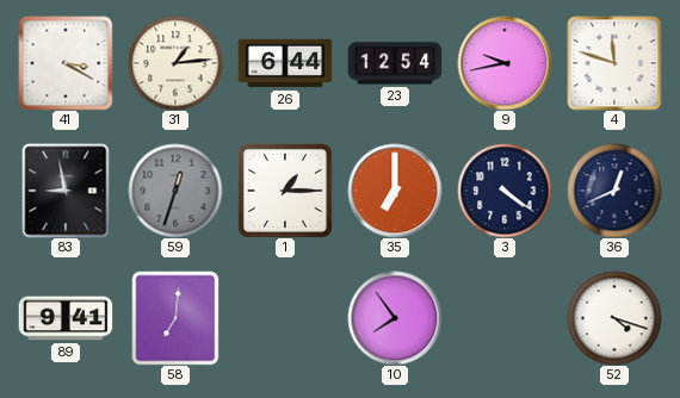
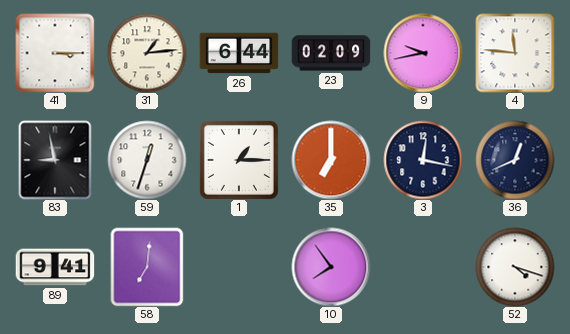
41: 3:20 -> 3:15
23: 12:54 -> 02:09
4: 11:48 -> 11:46
59 dial: grey -> white
3: 4:21 -> 12:17
